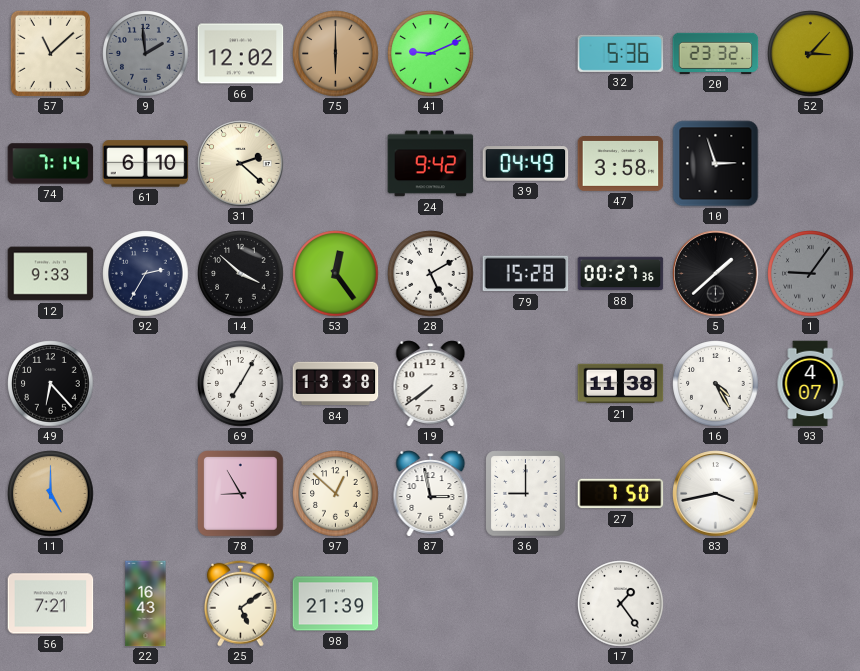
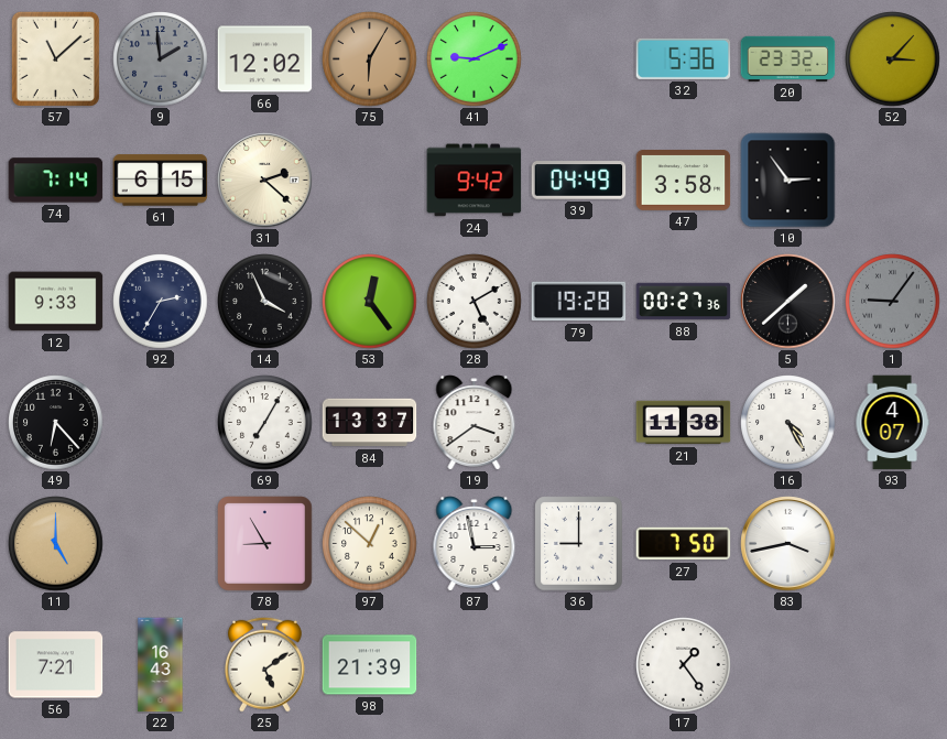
75: 6:00 -> 6:05
61: 6:10 -> 6:15
10: 2:57 -> 2:54
14: 3:52 -> 3:56
79: 15:28 -> 19:28
84: 13:38 -> 13:37
19: 7:39 -> 3:39
